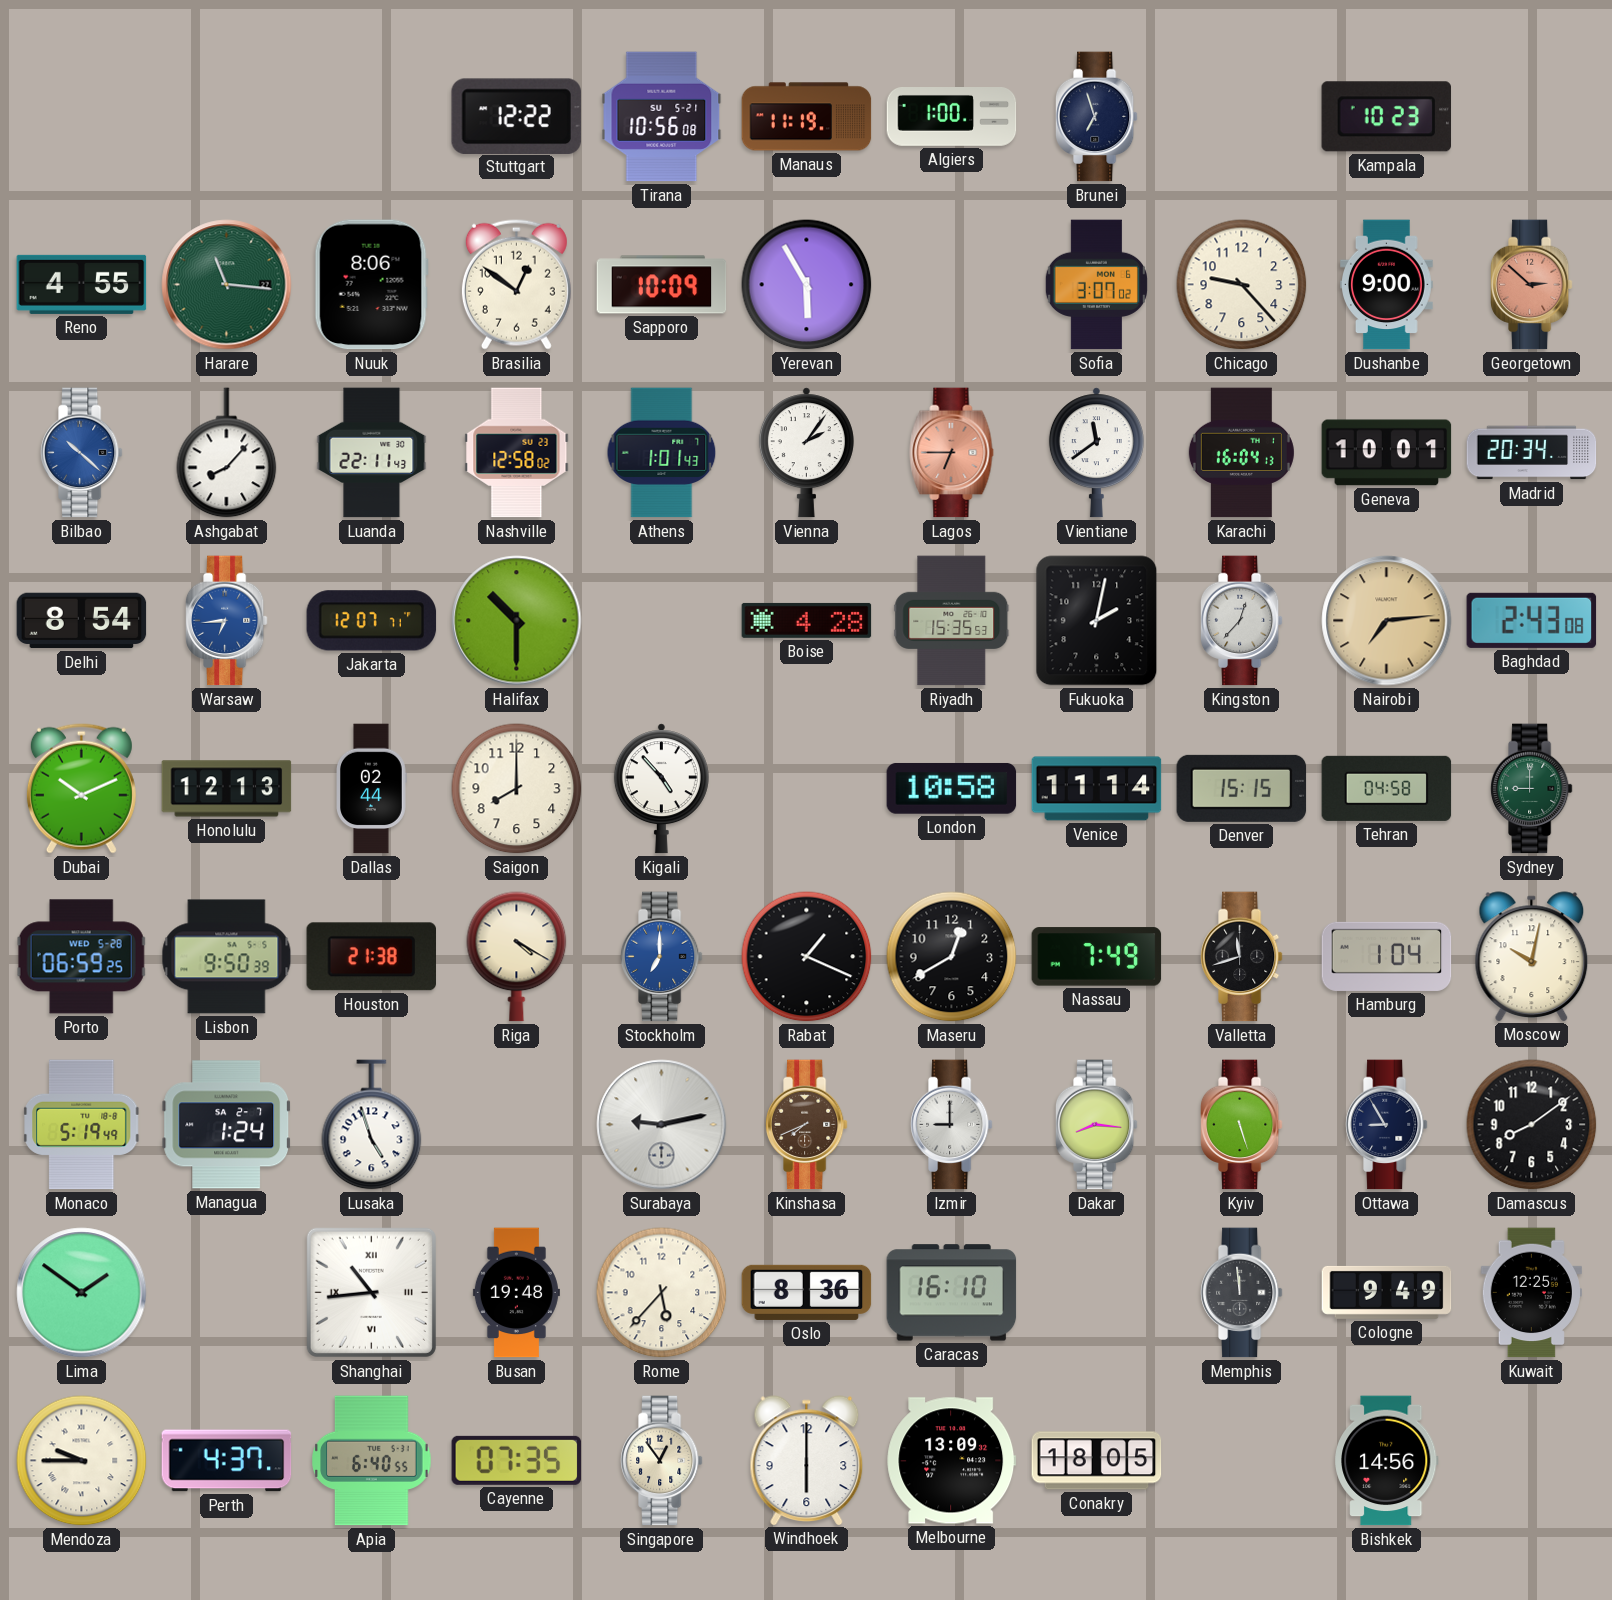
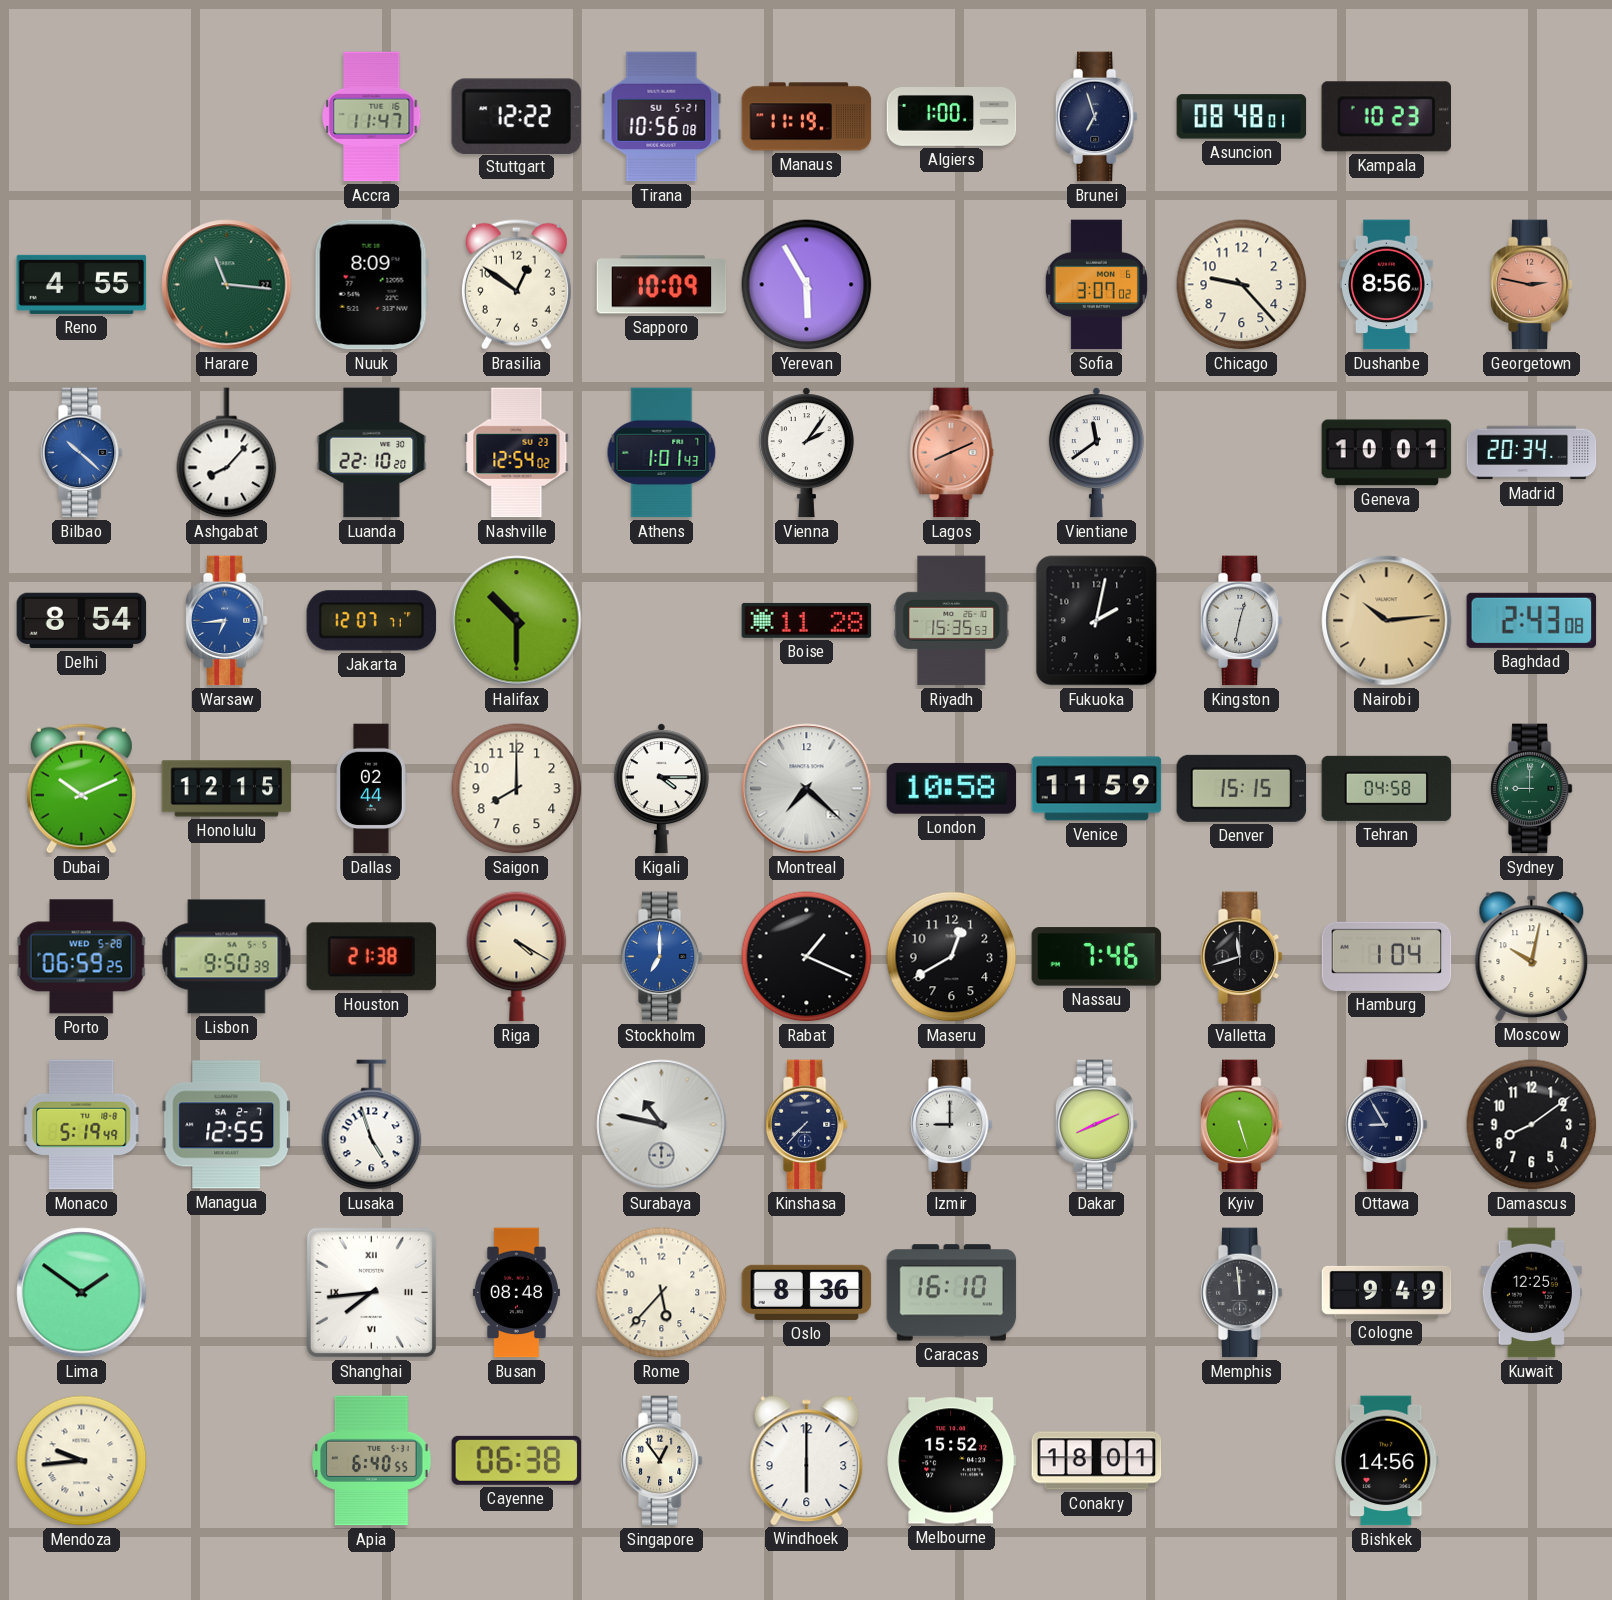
Accra: none -> 11:47
Asuncion: none -> 08:48
Nuuk: 8:06 -> 8:09
Dushanbe: 9:00 -> 8:56
Georgetown: 2:52 -> 2:47
Luanda: 22:11 -> 22:10
Nashville: 12:58 -> 12:54
Lagos: 6:45 -> 8:11
Karachi: 16:04 -> none
Boise: 4:28 -> 11:28
Kingston: 12:37 -> 12:32
Nairobi: 7:14 -> 10:14
Honolulu: 12:13 -> 12:15
Kigali: 4:53 -> 4:15
Montreal: none -> 7:22
Venice: 11:14 -> 11:59
Nassau: 7:49 -> 7:46
Managua: 1:24 -> 12:55
Surabaya: 9:13 -> 10:47
Kinshasa: 7:41 -> 7:37
Kinshasa dial: brown -> navy
Dakar: 8:16 -> 8:11
Shanghai: 10:44 -> 7:44
Busan: 19:48 -> 08:48
Mendoza: 9:45 -> 9:44
Perth: 4:37 -> none
Cayenne: 07:35 -> 06:38
Melbourne: 13:09 -> 15:52
Conakry: 18:05 -> 18:01
